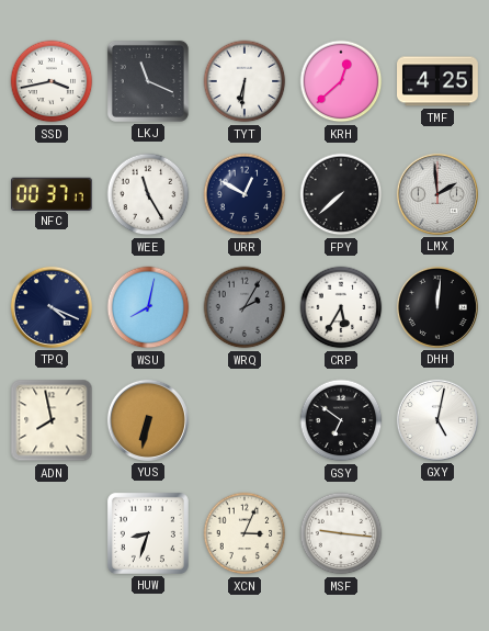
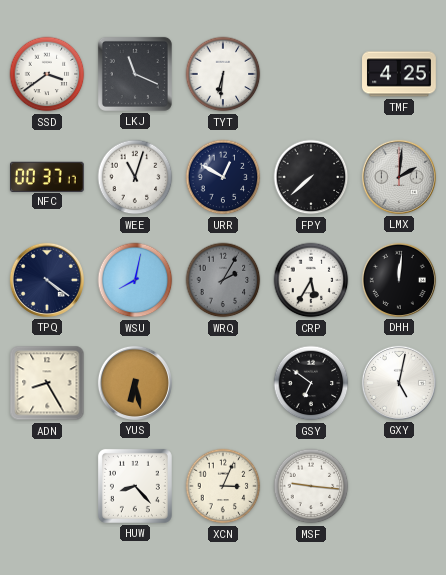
SSD: 3:43 -> 3:39
KRH: 12:38 -> none
WEE: 11:25 -> 11:03
LMX: 1:59 -> 2:01
TPQ: 4:19 -> 4:21
ADN: 7:58 -> 8:25
YUS: 6:32 -> 6:28
HUW: 8:33 -> 8:23
